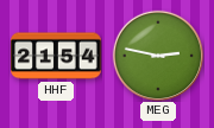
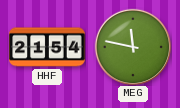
MEG: 2:47 -> 11:47
